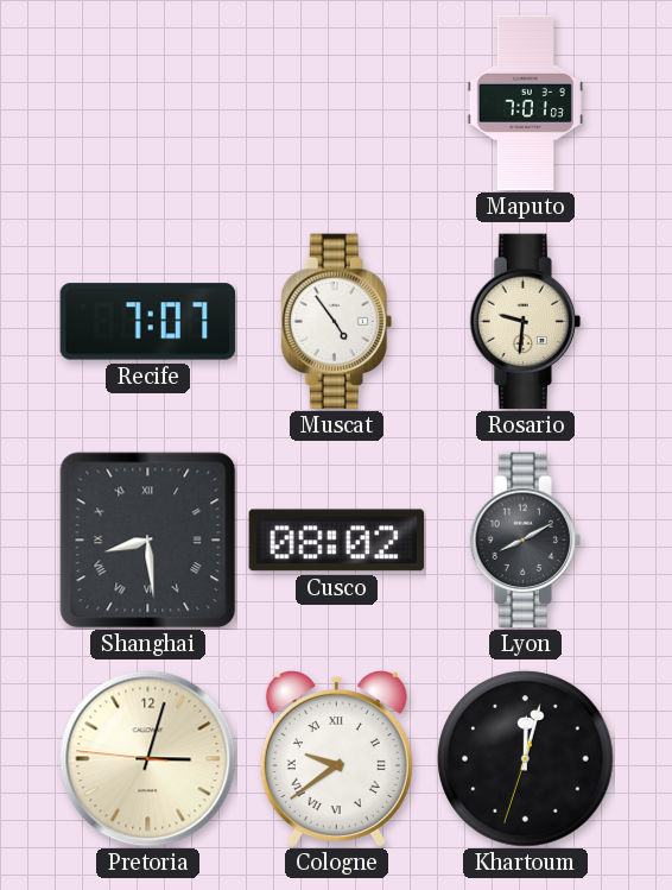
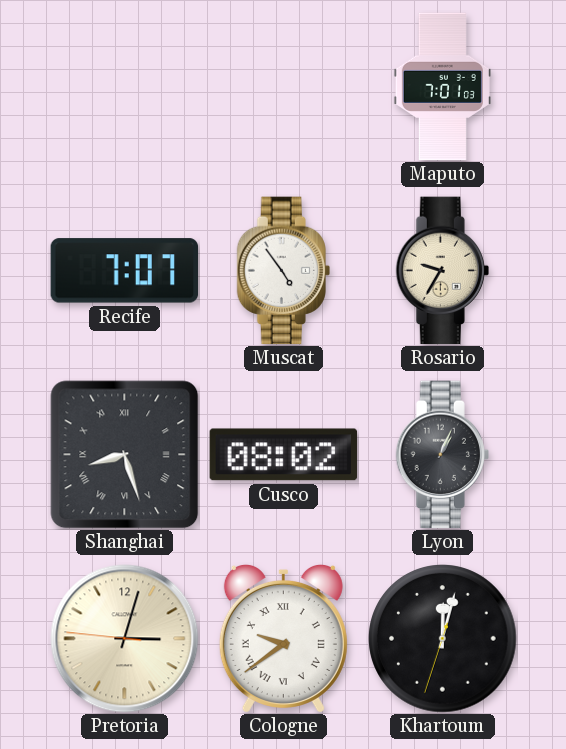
Rosario: 9:31 -> 9:35
Shanghai: 8:29 -> 8:27
Lyon: 8:10 -> 1:04
